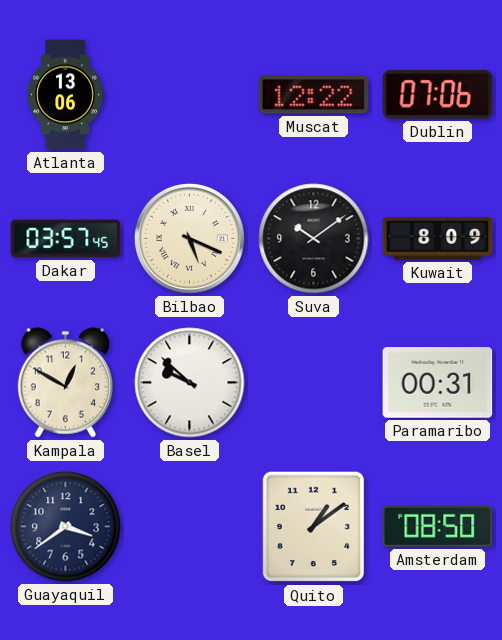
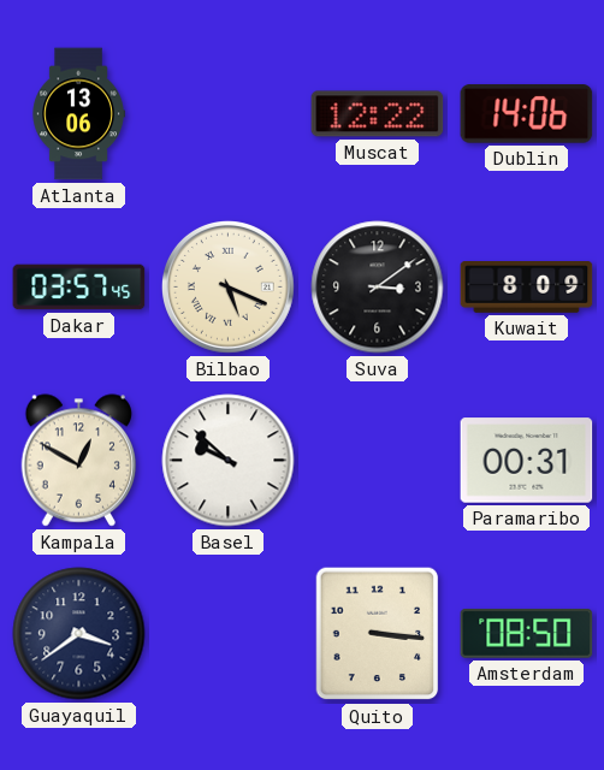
Dublin: 07:06 -> 14:06
Suva: 10:09 -> 3:09
Quito: 1:09 -> 3:16
